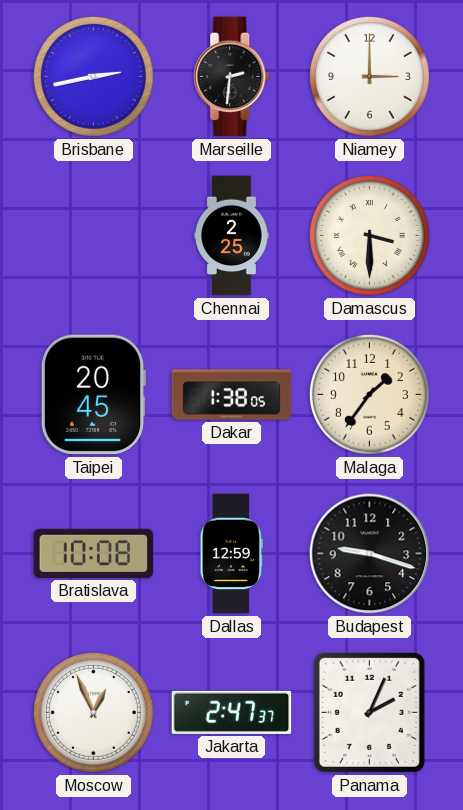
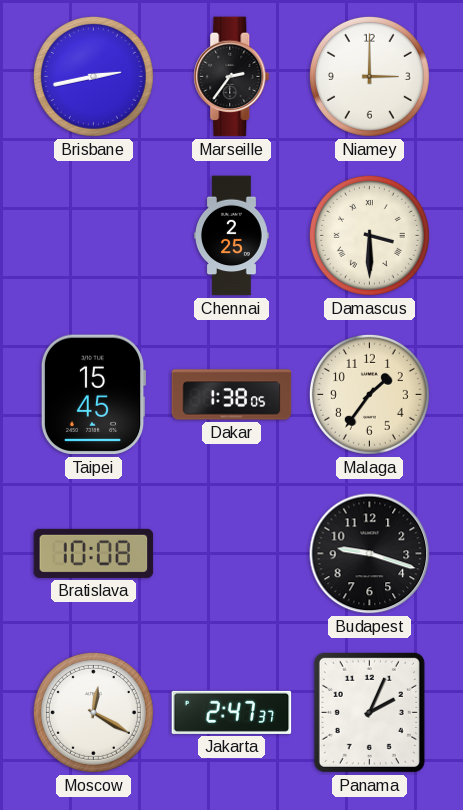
Marseille: 2:31 -> 2:36
Taipei: 20:45 -> 15:45
Dallas: 12:59 -> none
Moscow: 12:56 -> 12:20
